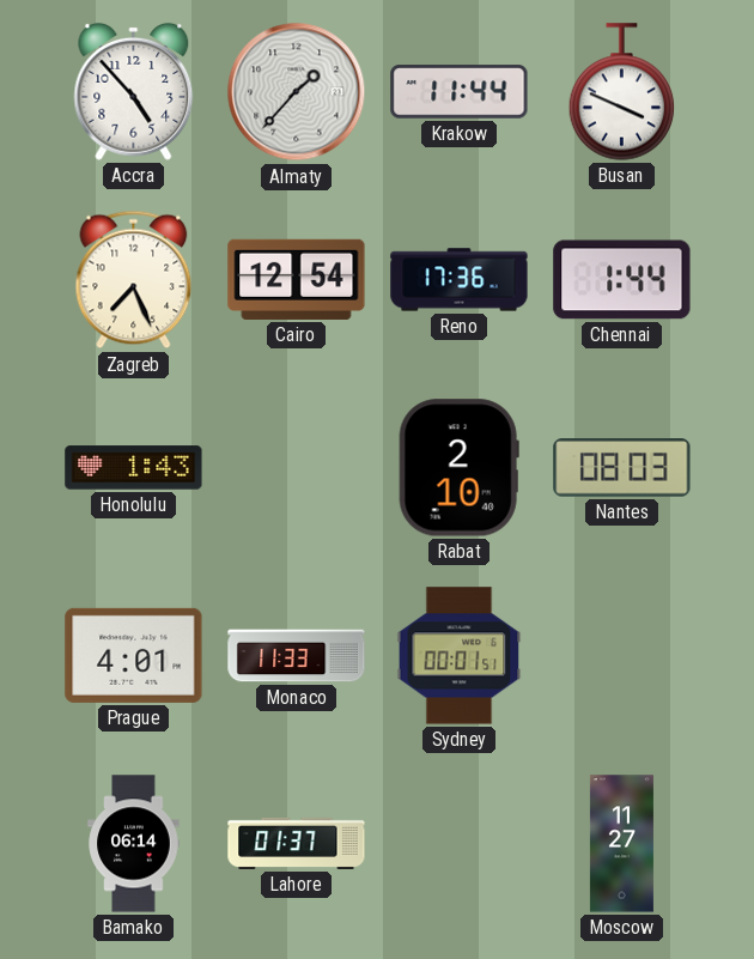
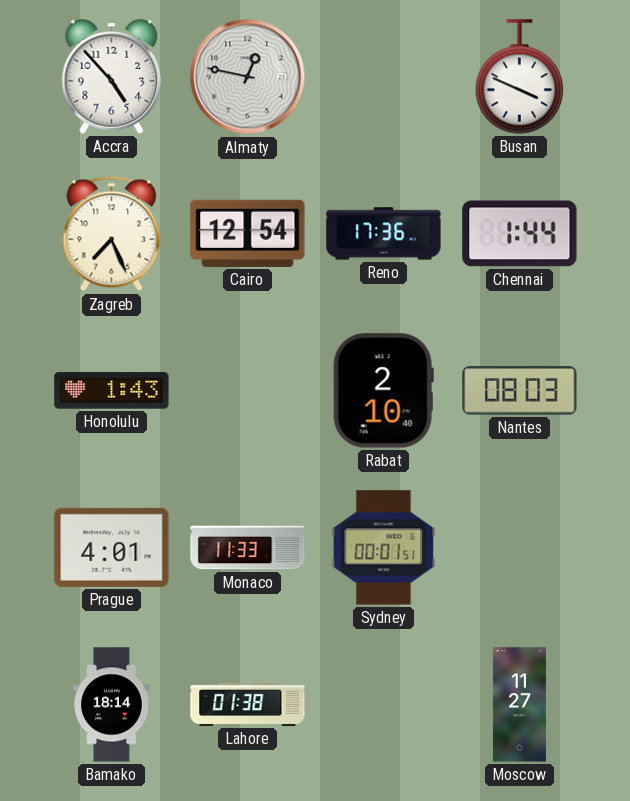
Almaty: 1:37 -> 12:47
Krakow: 11:44 -> none
Bamako: 06:14 -> 18:14
Lahore: 01:37 -> 01:38
